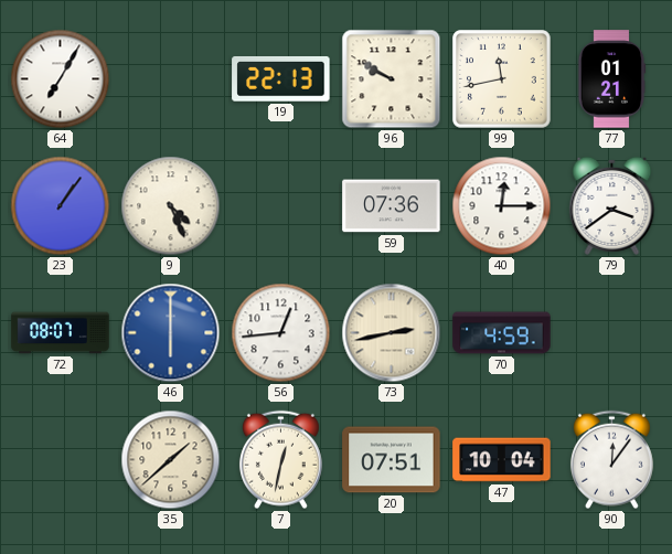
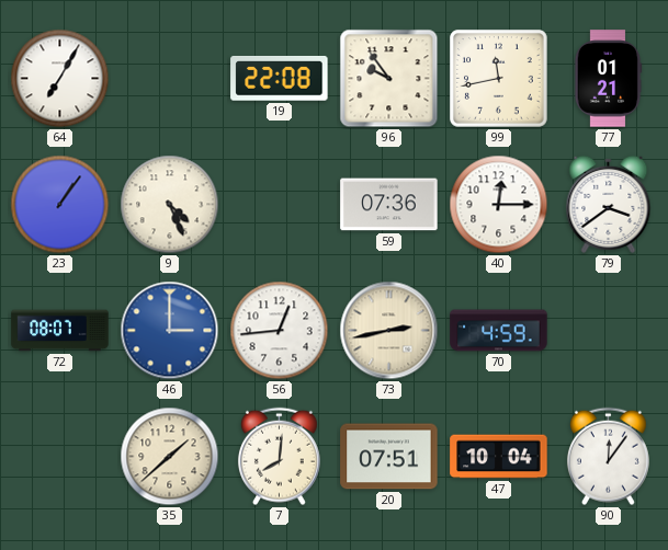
19: 22:13 -> 22:08
96: 9:50 -> 9:54
46: 6:00 -> 3:00
7: 12:32 -> 8:01
